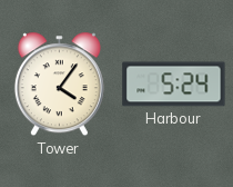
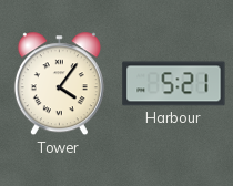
Harbour: 5:24 -> 5:21
